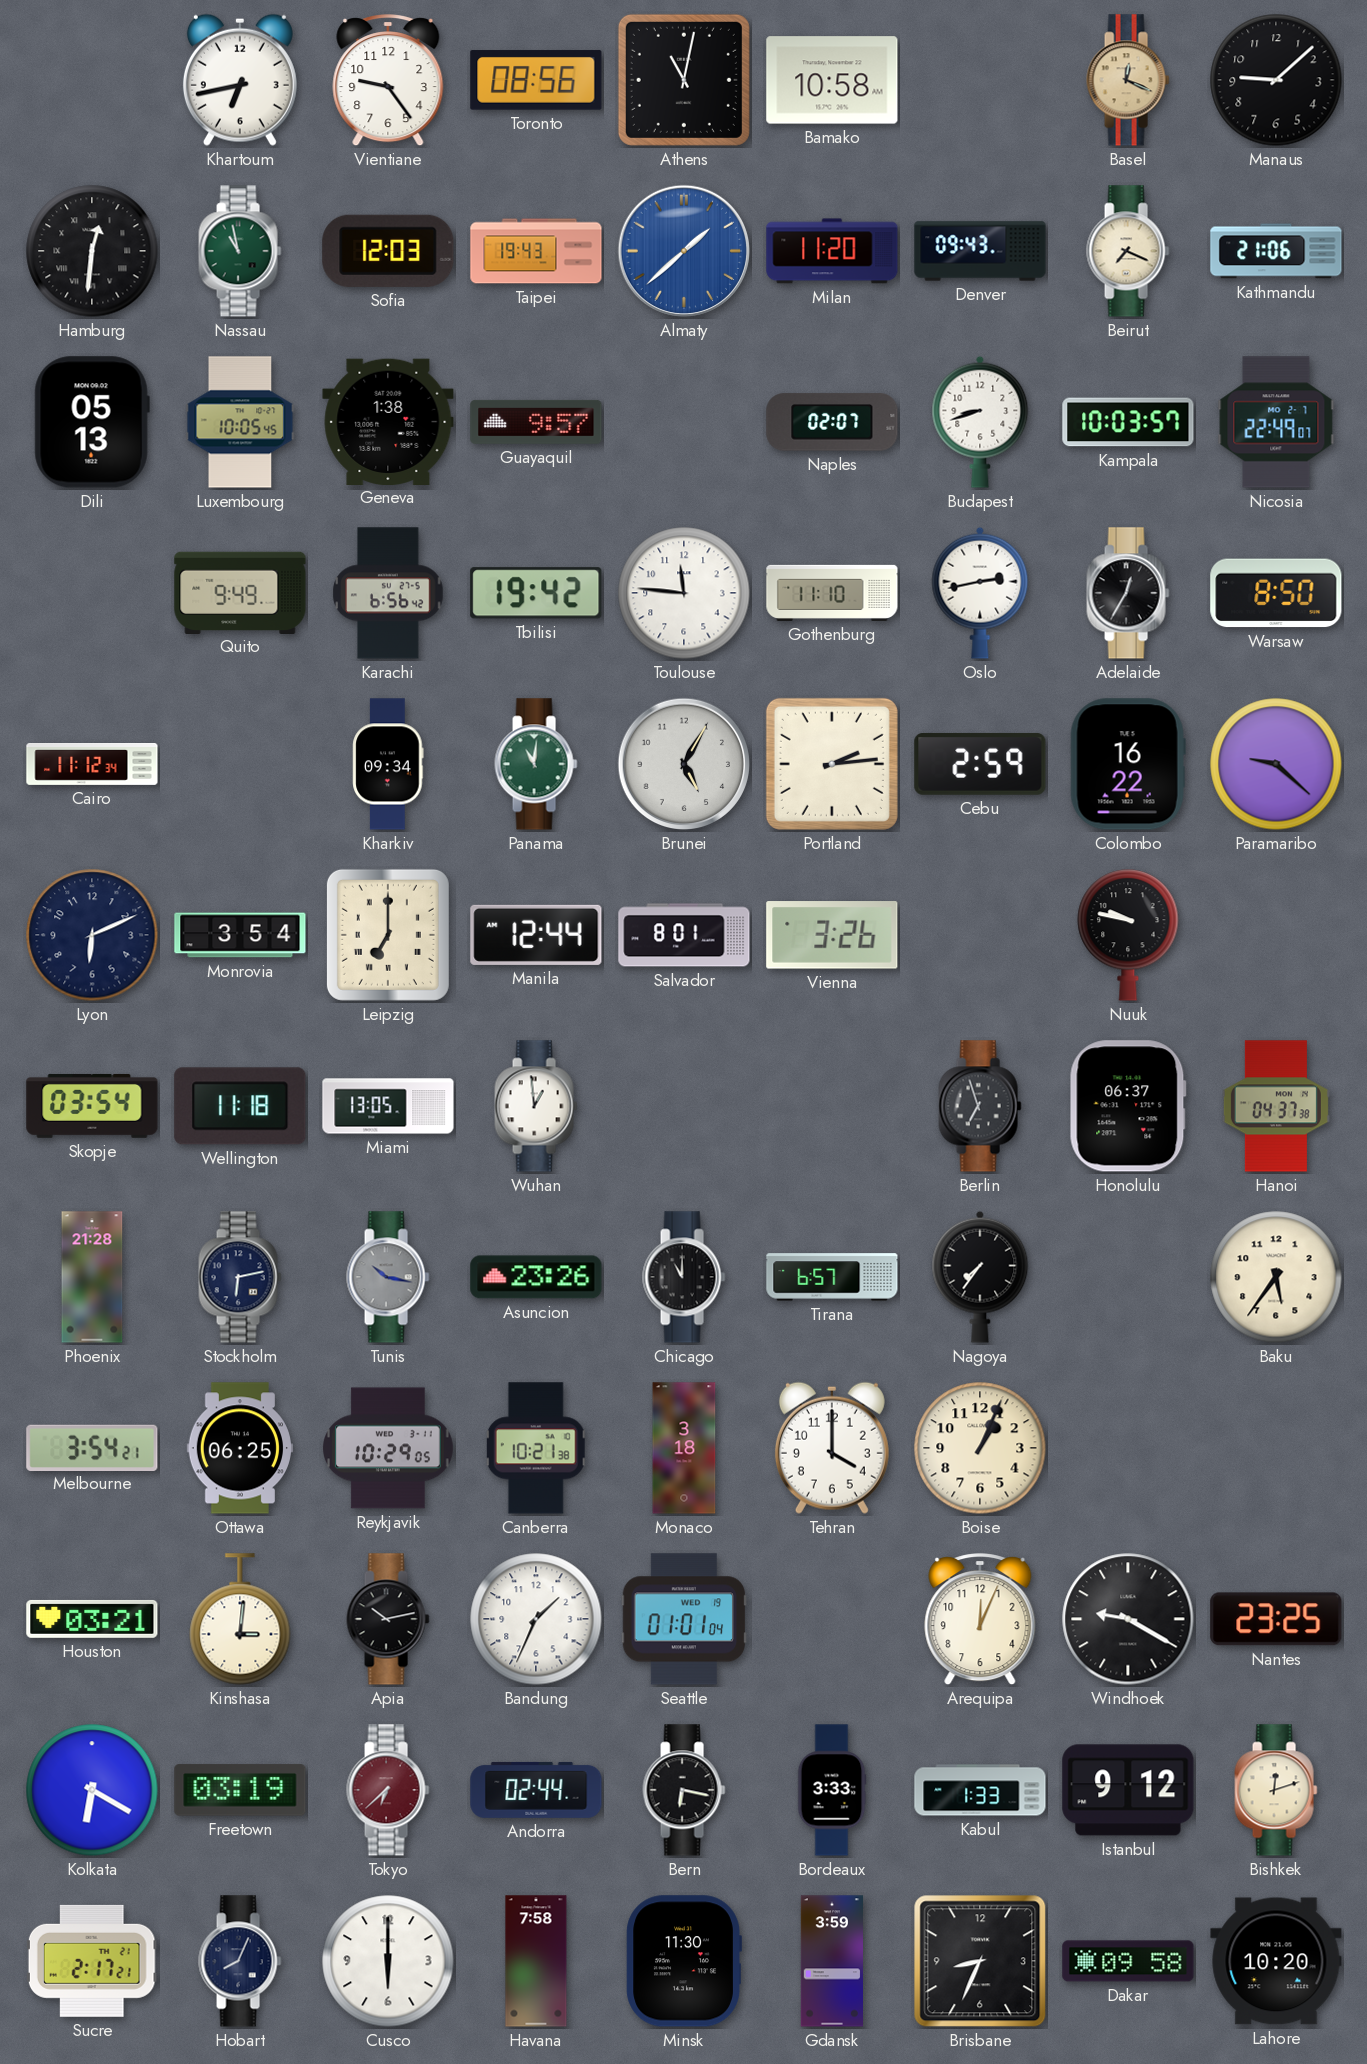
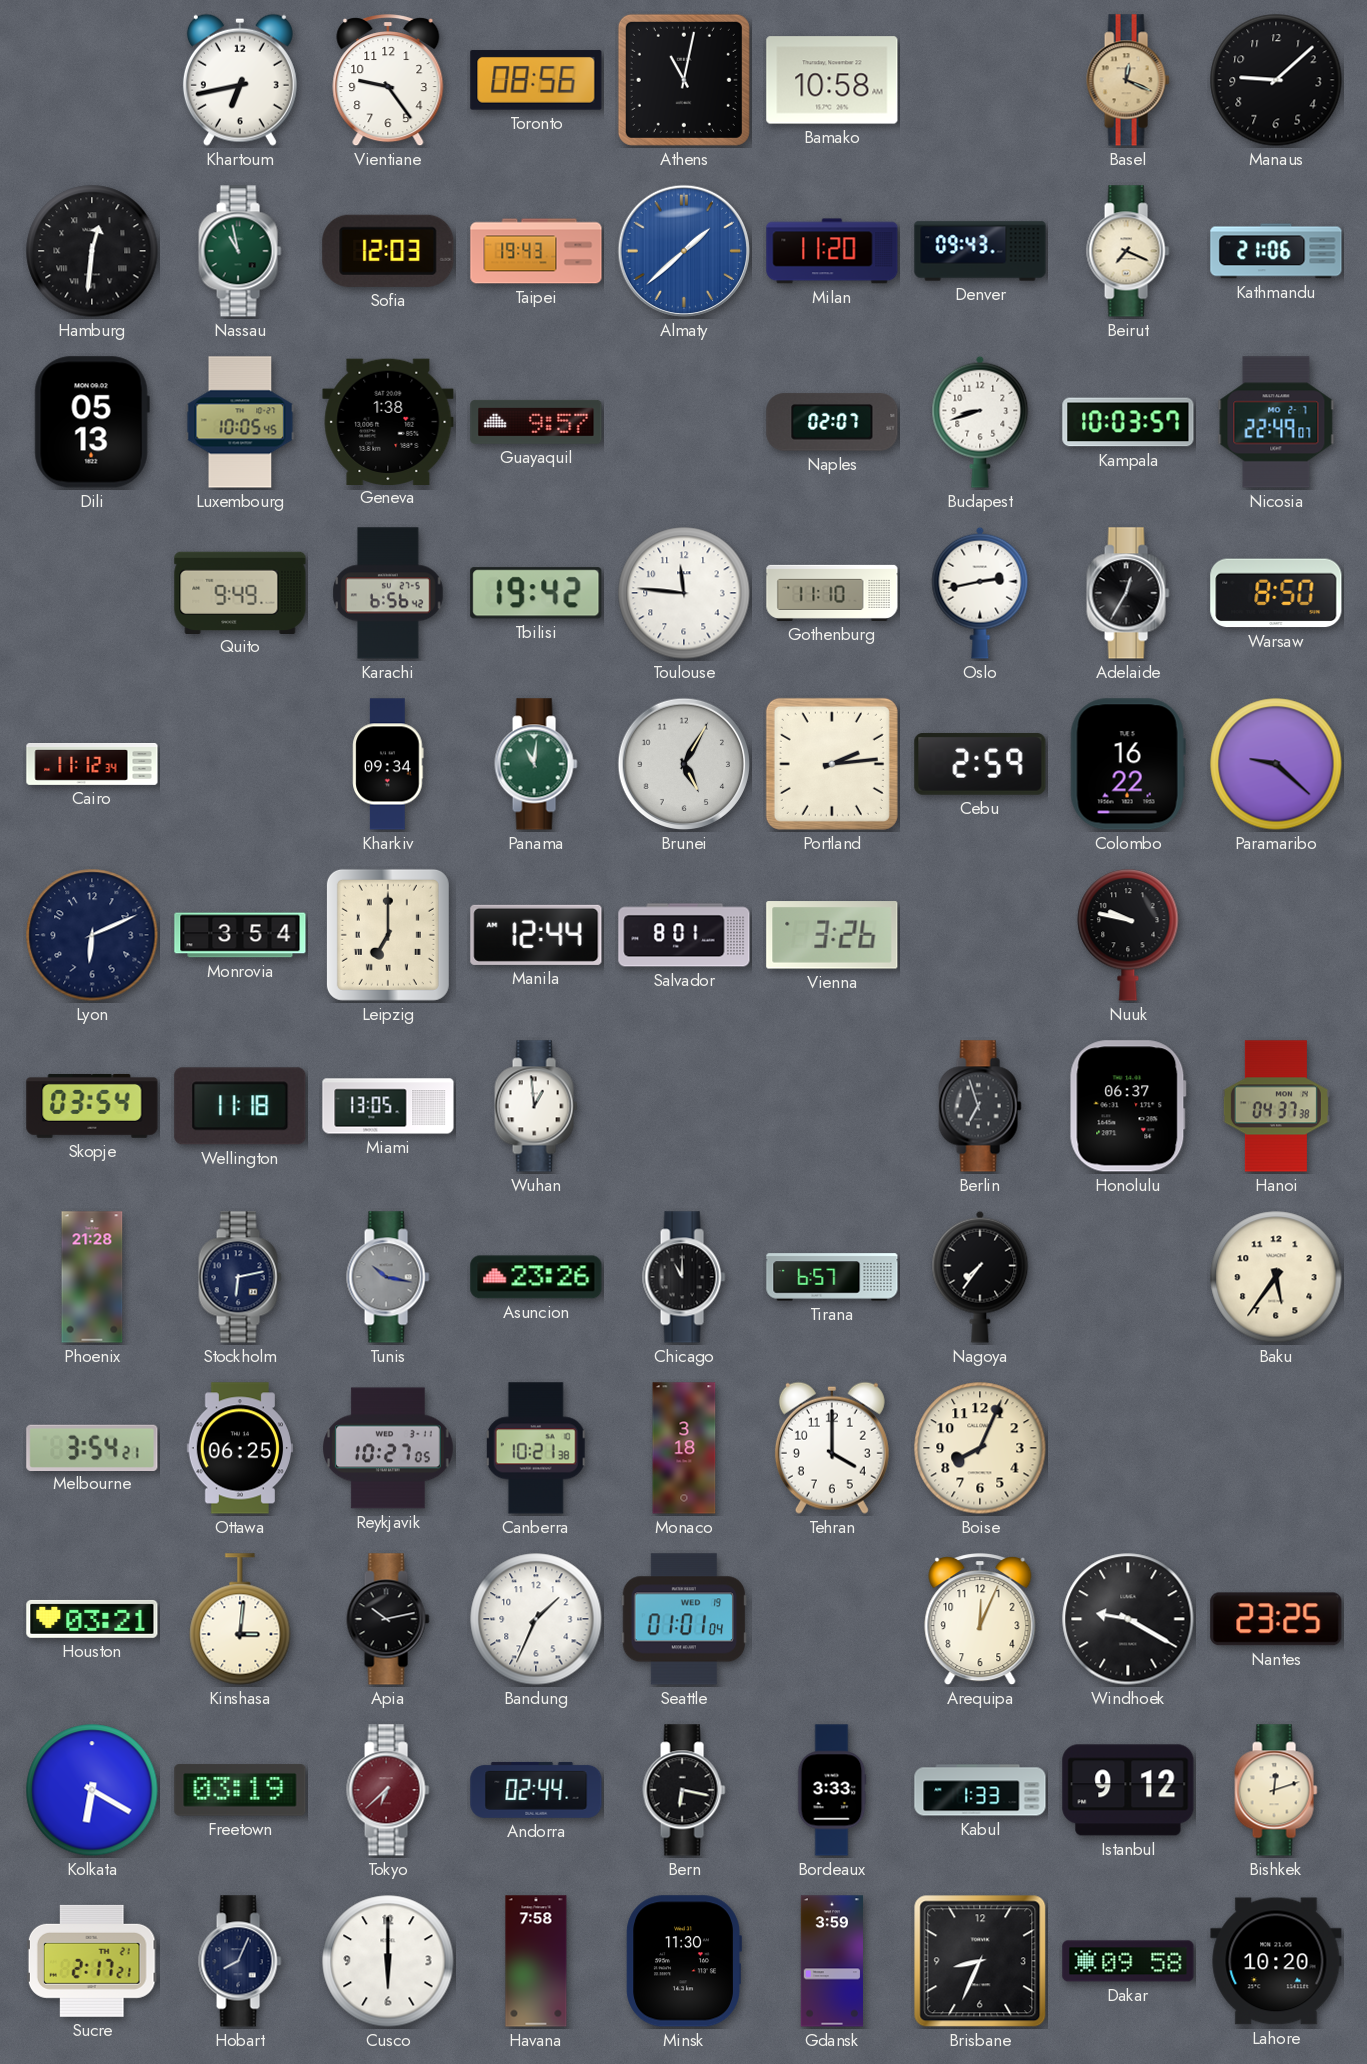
Reykjavik: 10:29 -> 10:27
Boise: 1:04 -> 8:04
